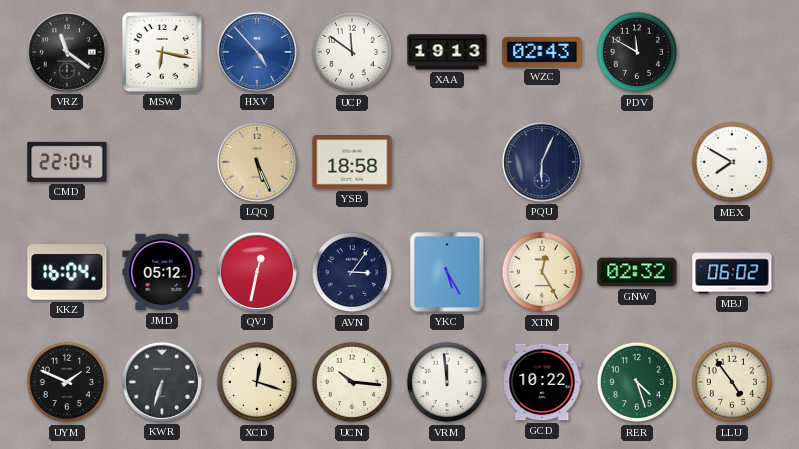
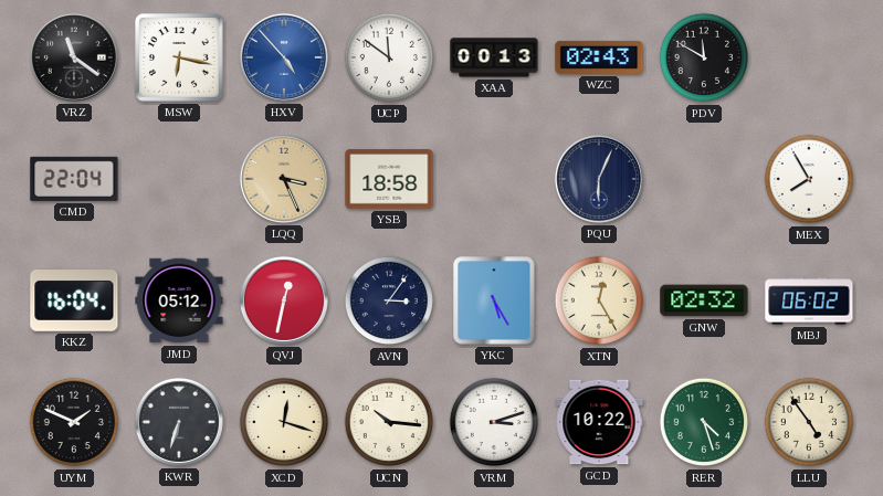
XAA: 19:13 -> 00:13
LQQ: 5:26 -> 3:26
MEX: 7:50 -> 7:55
VRM: 11:59 -> 3:12
